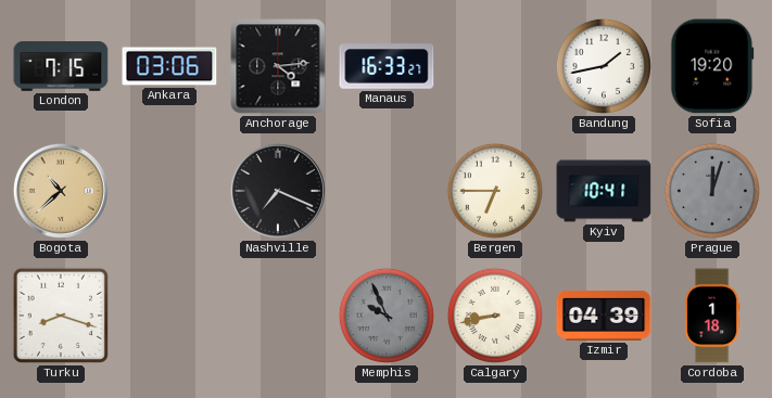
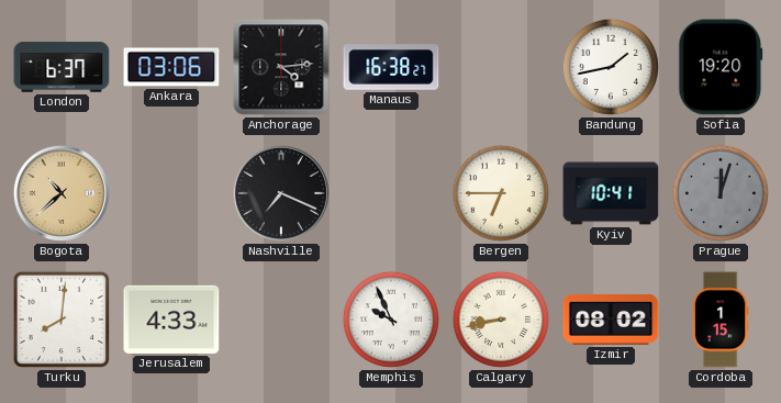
London: 7:15 -> 6:37
Manaus: 16:33 -> 16:38
Turku: 8:18 -> 8:01
Jerusalem: none -> 4:33
Memphis dial: grey -> white
Izmir: 04:39 -> 08:02
Cordoba: 1:18 -> 1:15
